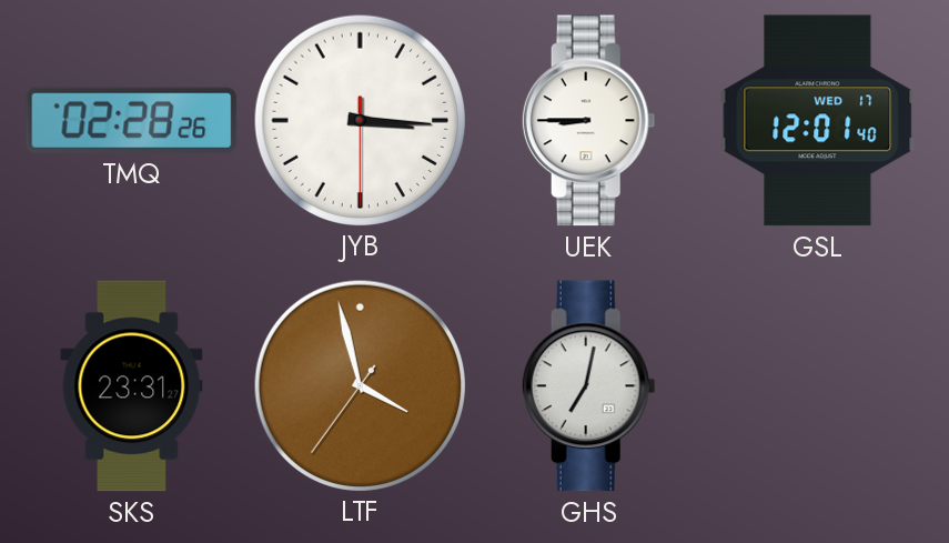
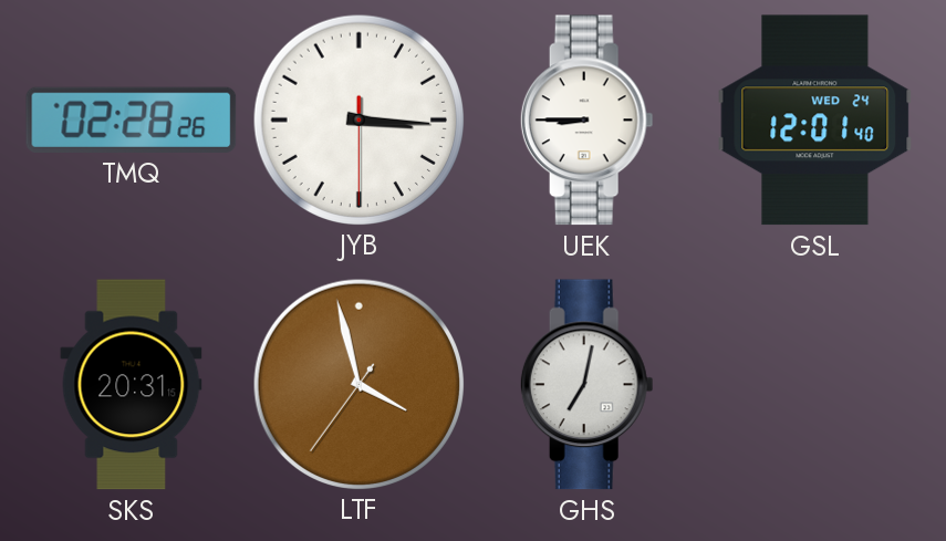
GSL date: WED 17 -> WED 24
SKS: 23:31 -> 20:31
